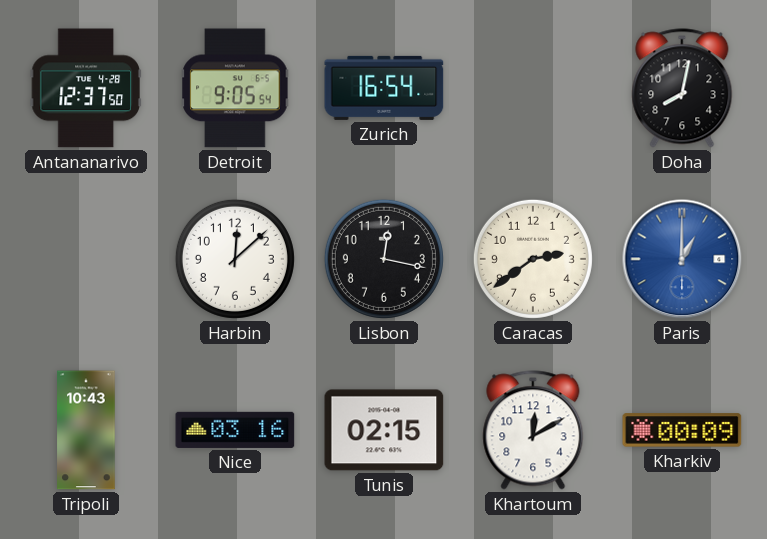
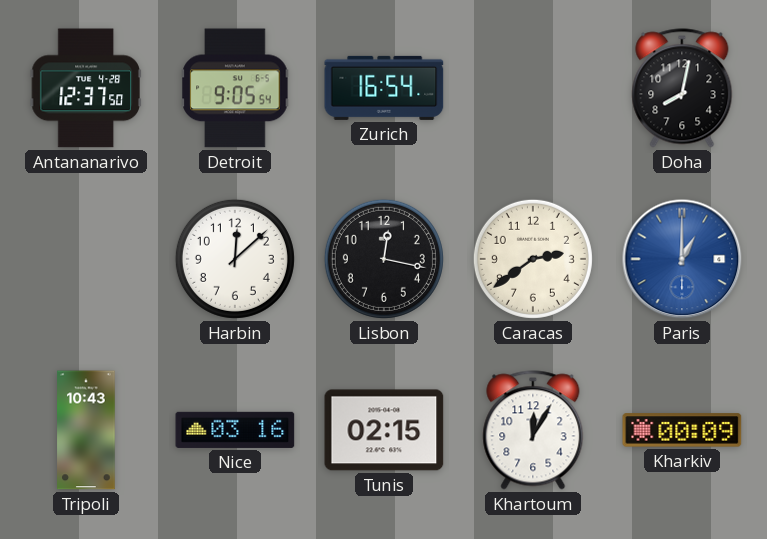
Khartoum: 12:10 -> 12:05
